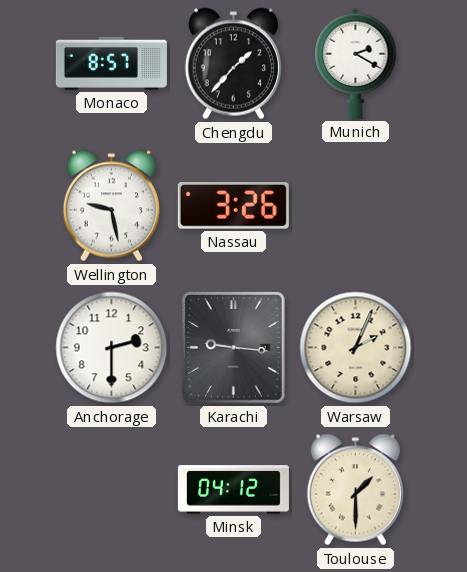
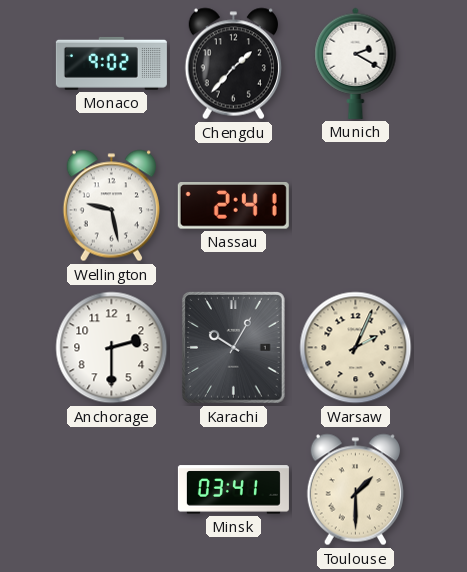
Monaco: 8:57 -> 9:02
Nassau: 3:26 -> 2:41
Karachi: 9:16 -> 10:05
Minsk: 04:12 -> 03:41
